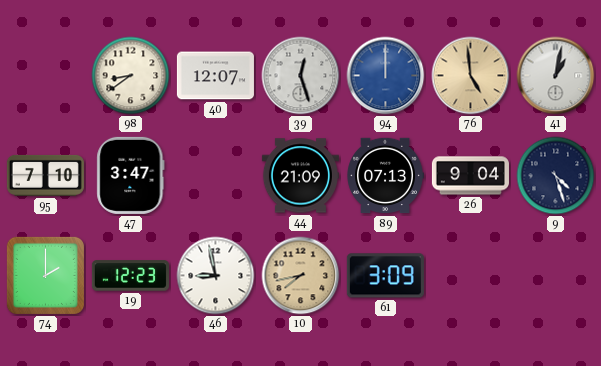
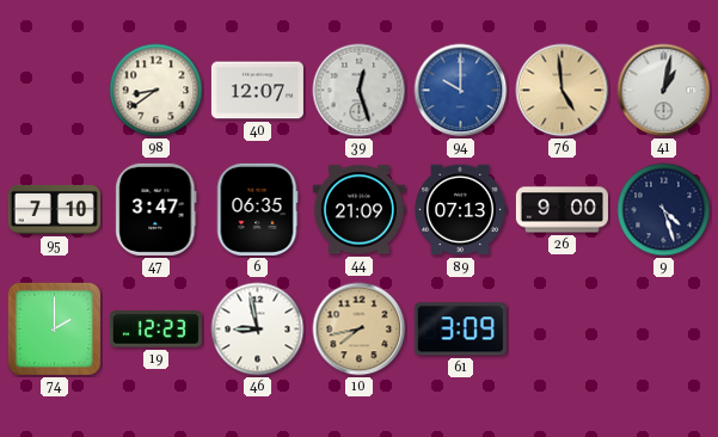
94: 12:00 -> 10:00
6: none -> 06:35
26: 9:04 -> 9:00
